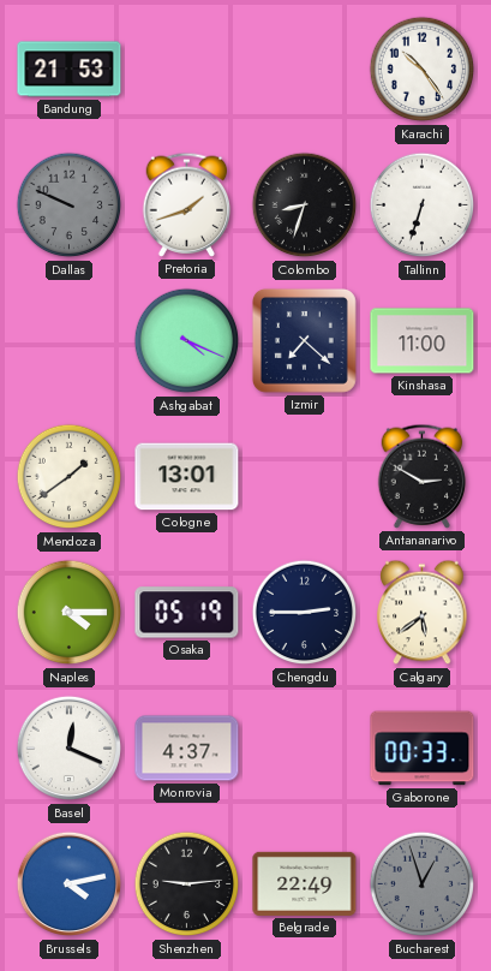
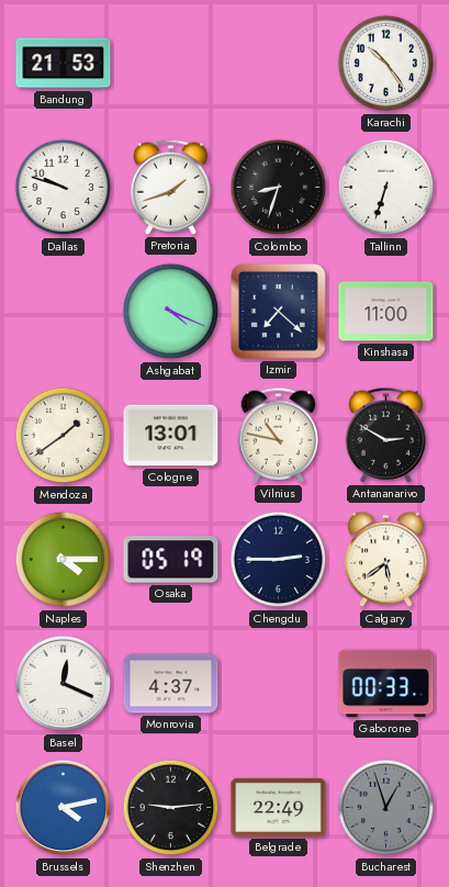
Dallas: 9:49 -> 9:48
Dallas dial: grey -> white
Vilnius: none -> 10:47
